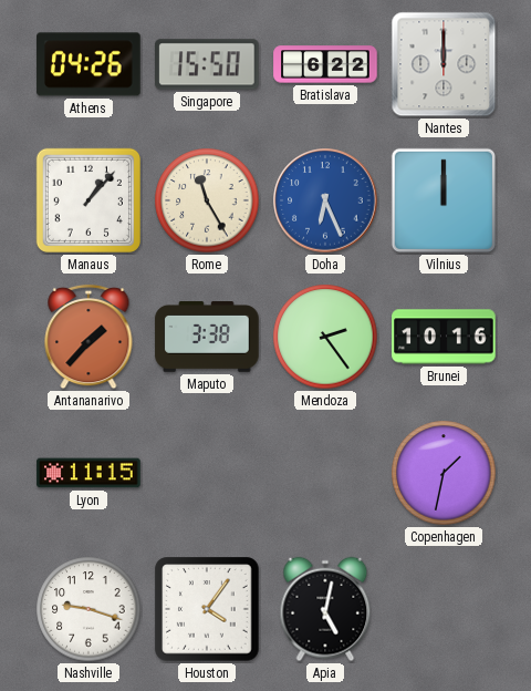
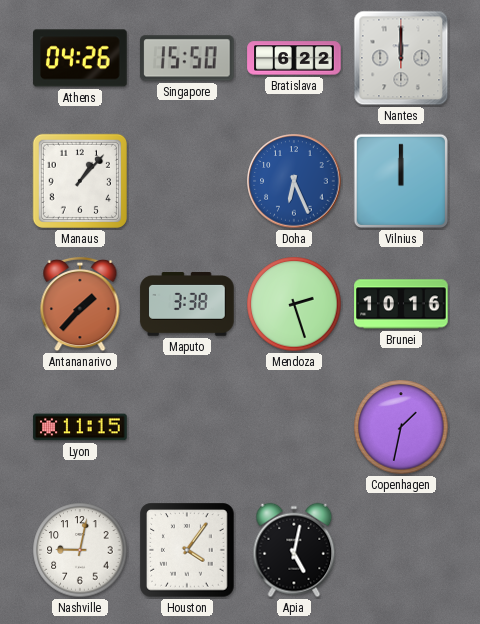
Rome: 11:25 -> none
Mendoza: 2:24 -> 2:27
Nashville: 9:18 -> 9:02
